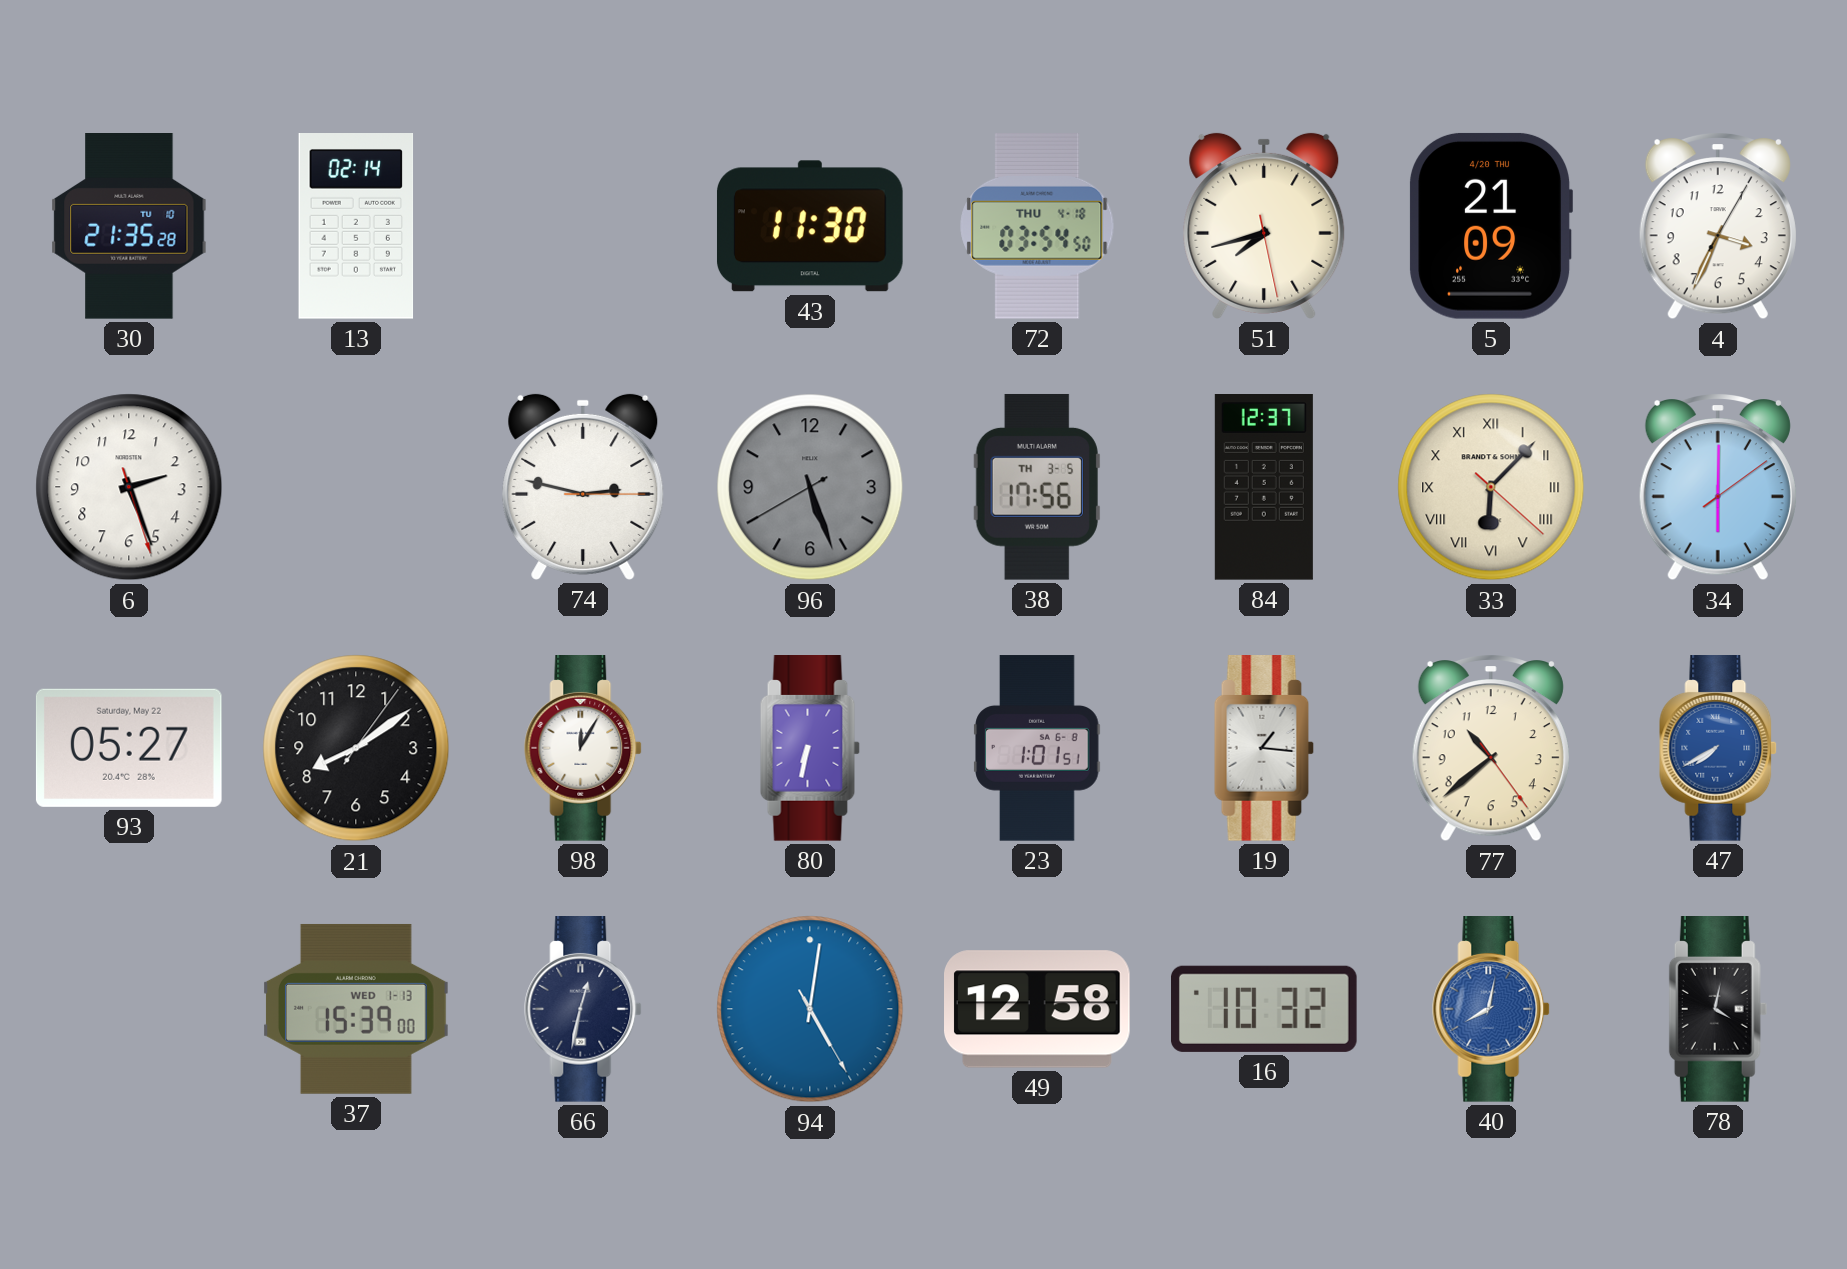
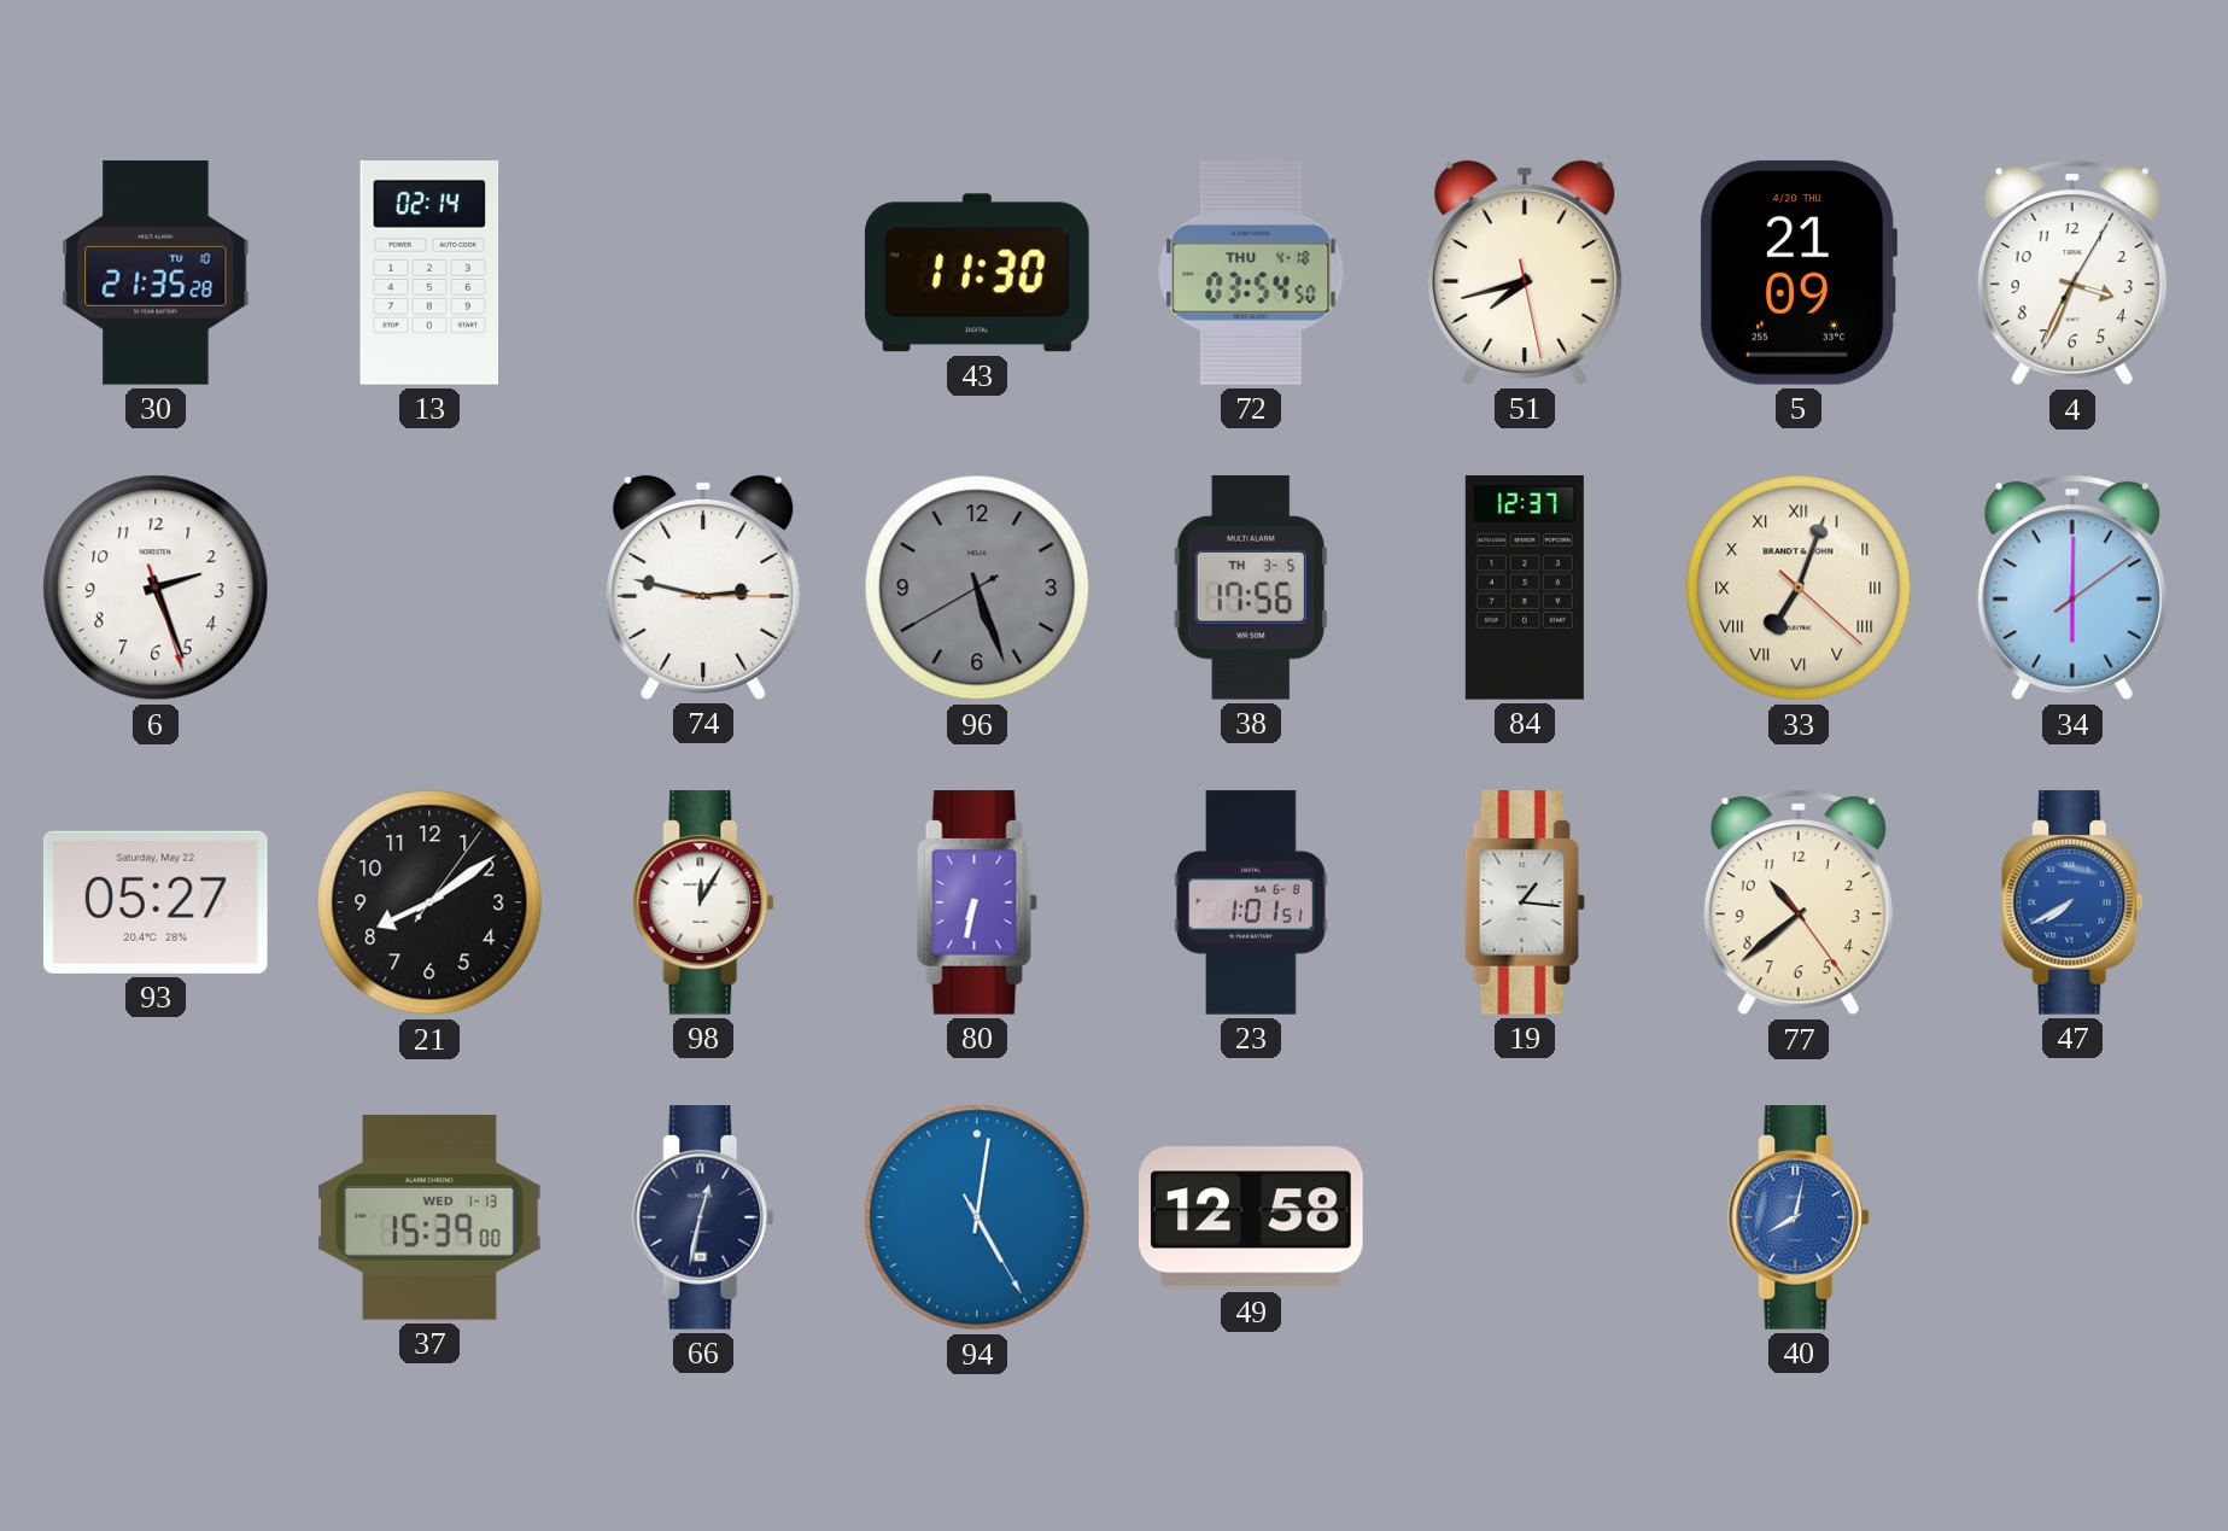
33: 6:07 -> 7:03
16: 10:32 -> none
78: 4:02 -> none
